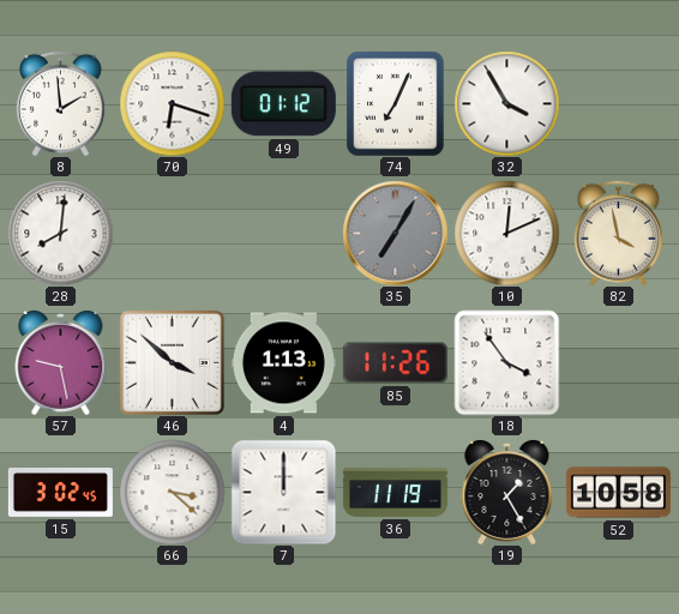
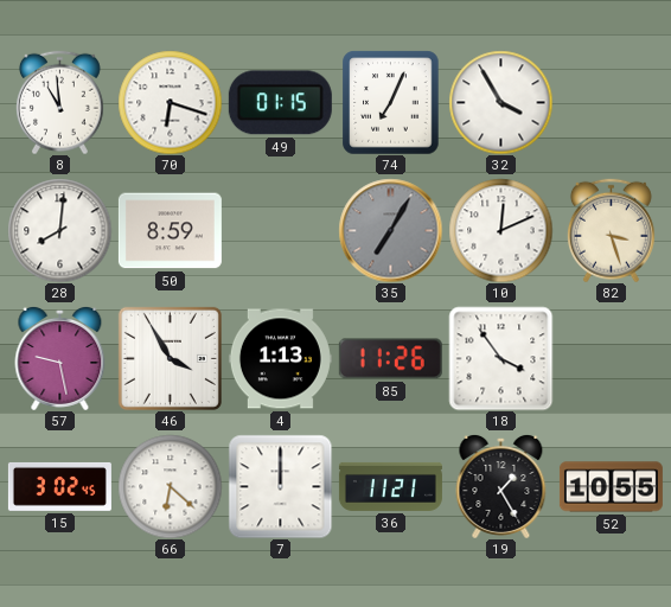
8: 1:59 -> 10:59
49: 01:12 -> 01:15
50: none -> 8:59
82: 3:58 -> 3:27
46: 3:52 -> 3:55
66: 3:22 -> 6:22
36: 11:19 -> 11:21
52: 10:58 -> 10:55
